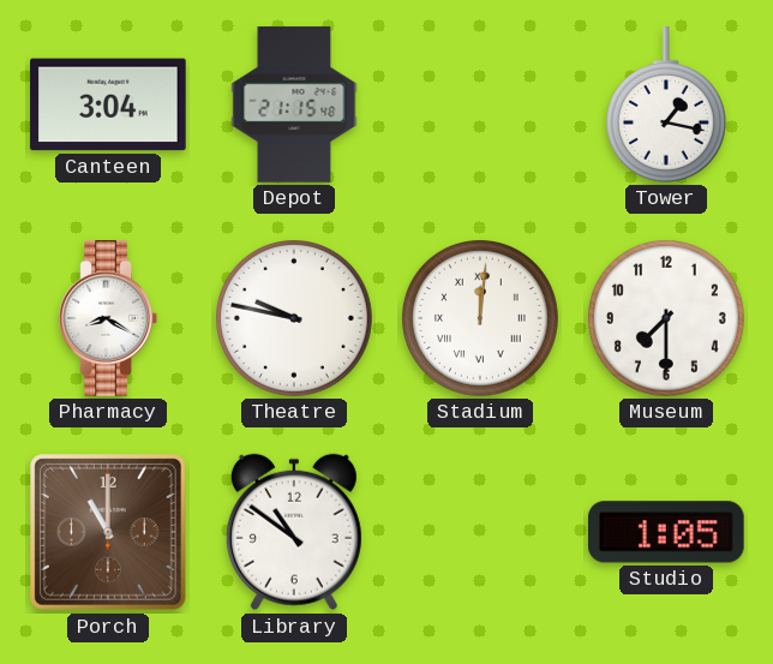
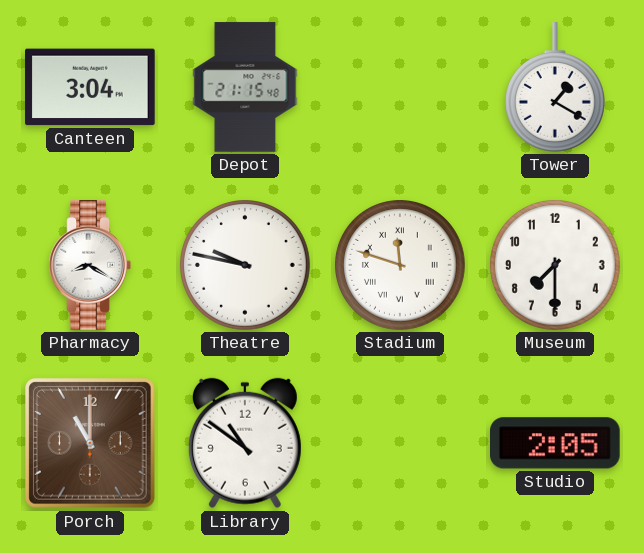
Tower: 1:17 -> 1:20
Stadium: 12:01 -> 11:48
Studio: 1:05 -> 2:05
